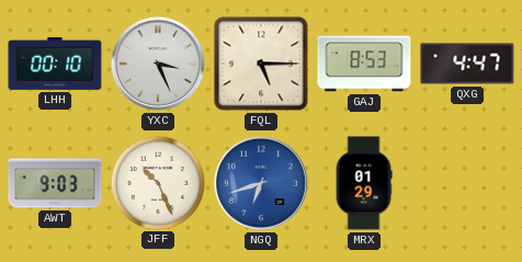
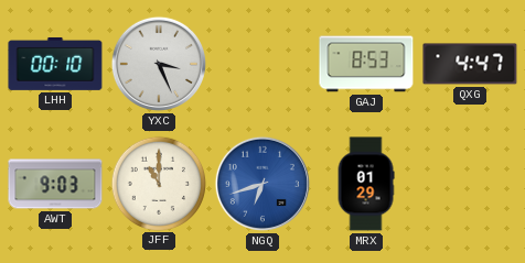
FQL: 5:15 -> none
JFF: 10:26 -> 11:00
